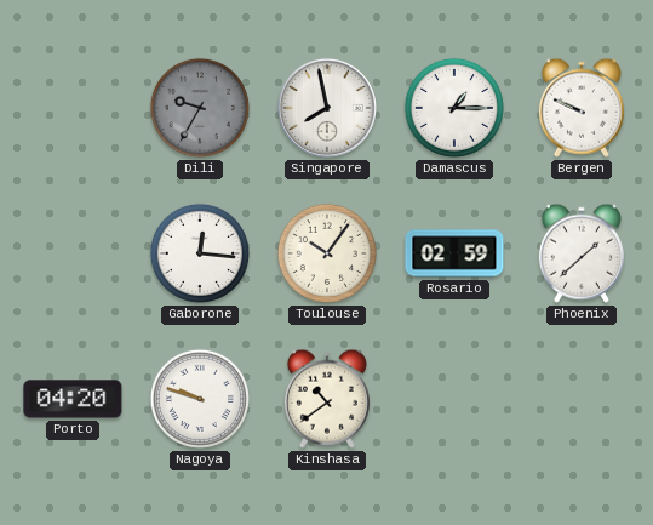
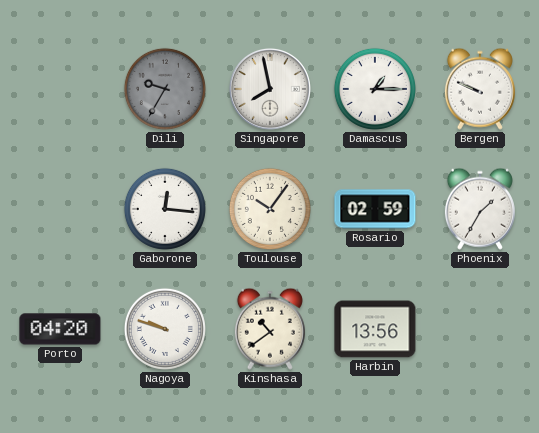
Phoenix: 1:38 -> 1:35
Harbin: none -> 13:56
